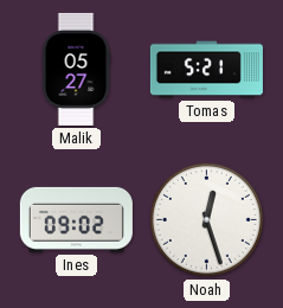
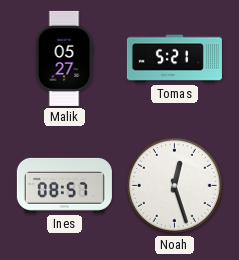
Ines: 09:02 -> 08:57
